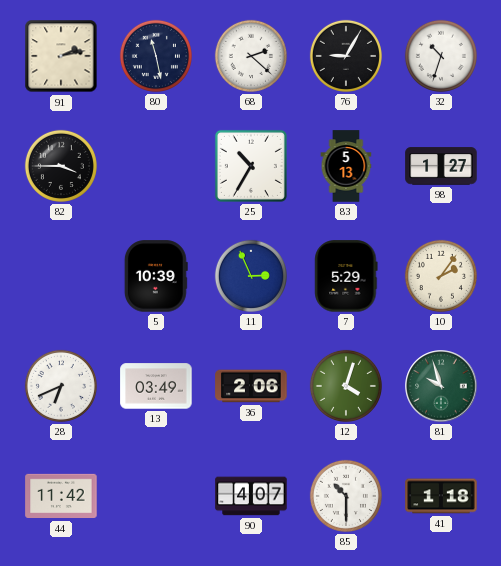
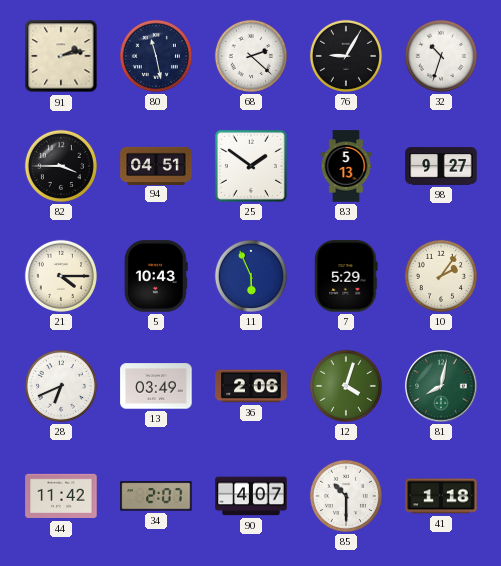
94: none -> 04:51
25: 10:35 -> 1:51
98: 1:27 -> 9:27
21: none -> 4:15
5: 10:39 -> 10:43
11: 2:56 -> 5:56
81: 9:57 -> 8:02
34: none -> 2:07
